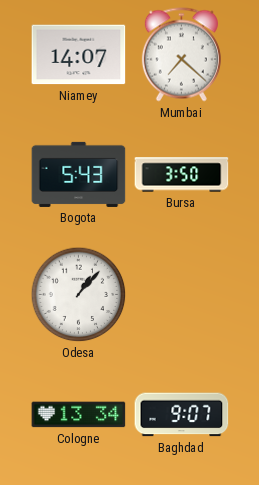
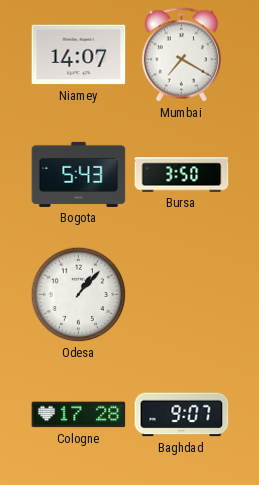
Mumbai: 7:22 -> 7:20
Cologne: 13:34 -> 17:28
